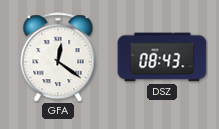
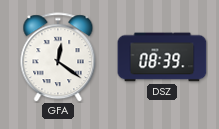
DSZ: 08:43 -> 08:39
